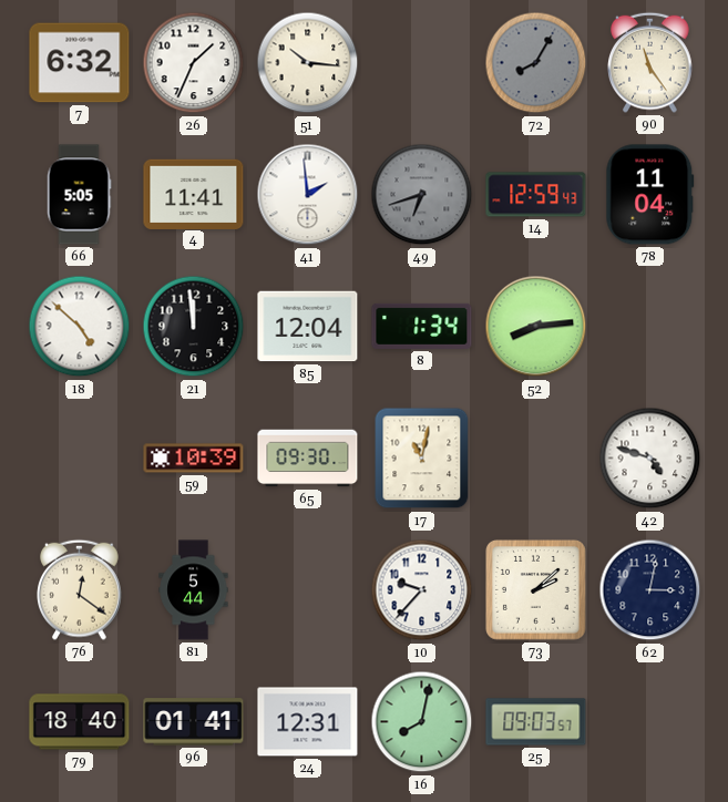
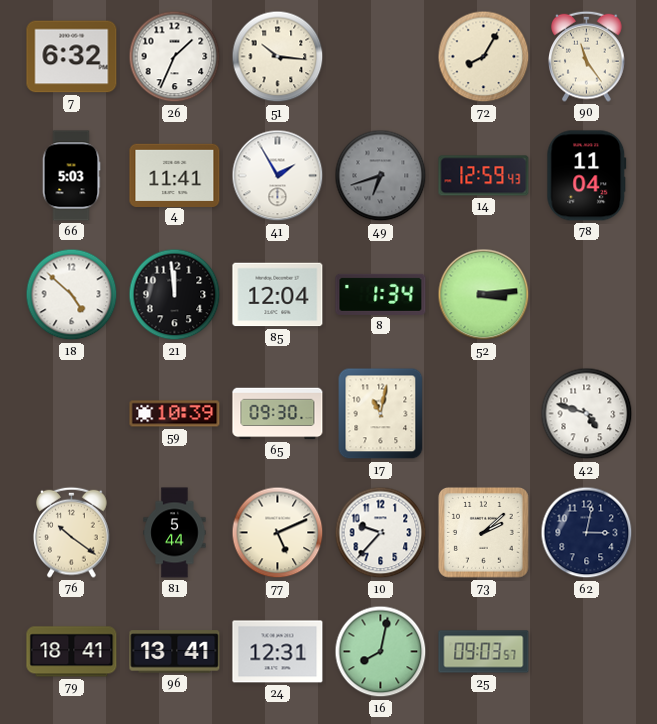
72 dial: grey -> cream
66: 5:05 -> 5:03
41: 1:59 -> 1:55
52: 8:14 -> 3:14
76: 12:21 -> 10:21
77: none -> 5:11
79: 18:40 -> 18:41
96: 01:41 -> 13:41
